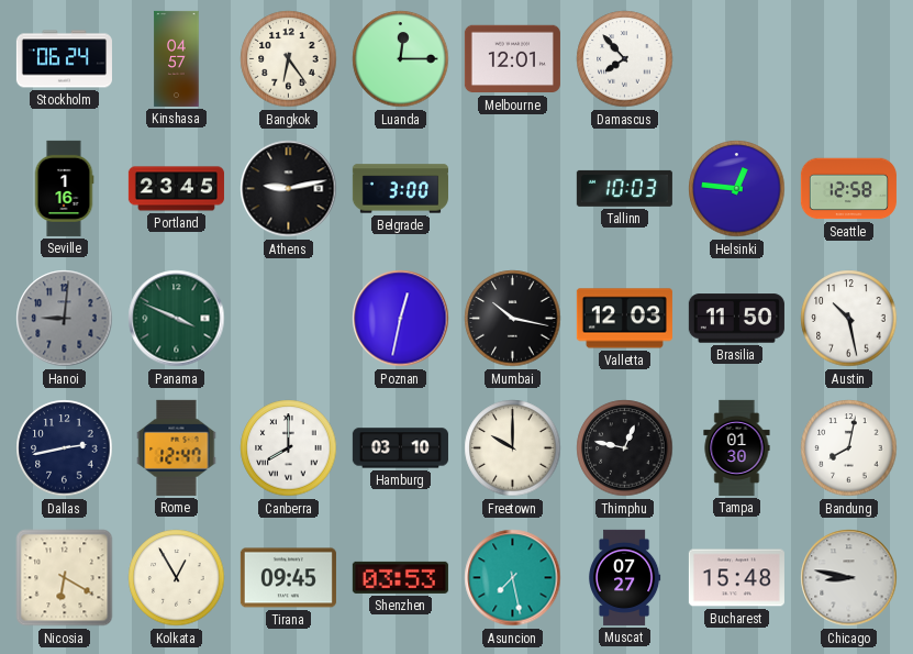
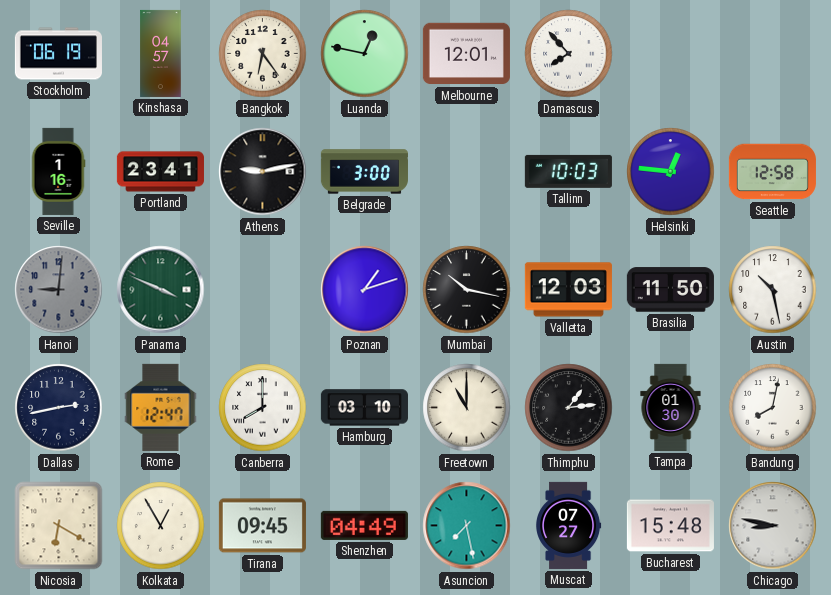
Stockholm: 06:24 -> 06:19
Luanda: 12:15 -> 12:47
Portland: 23:45 -> 23:41
Poznan: 12:32 -> 1:12
Freetown: 10:00 -> 11:00
Thimphu: 12:47 -> 1:14
Shenzhen: 03:53 -> 04:49
